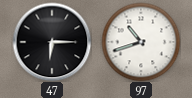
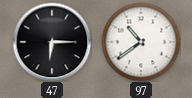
97: 10:42 -> 10:39
